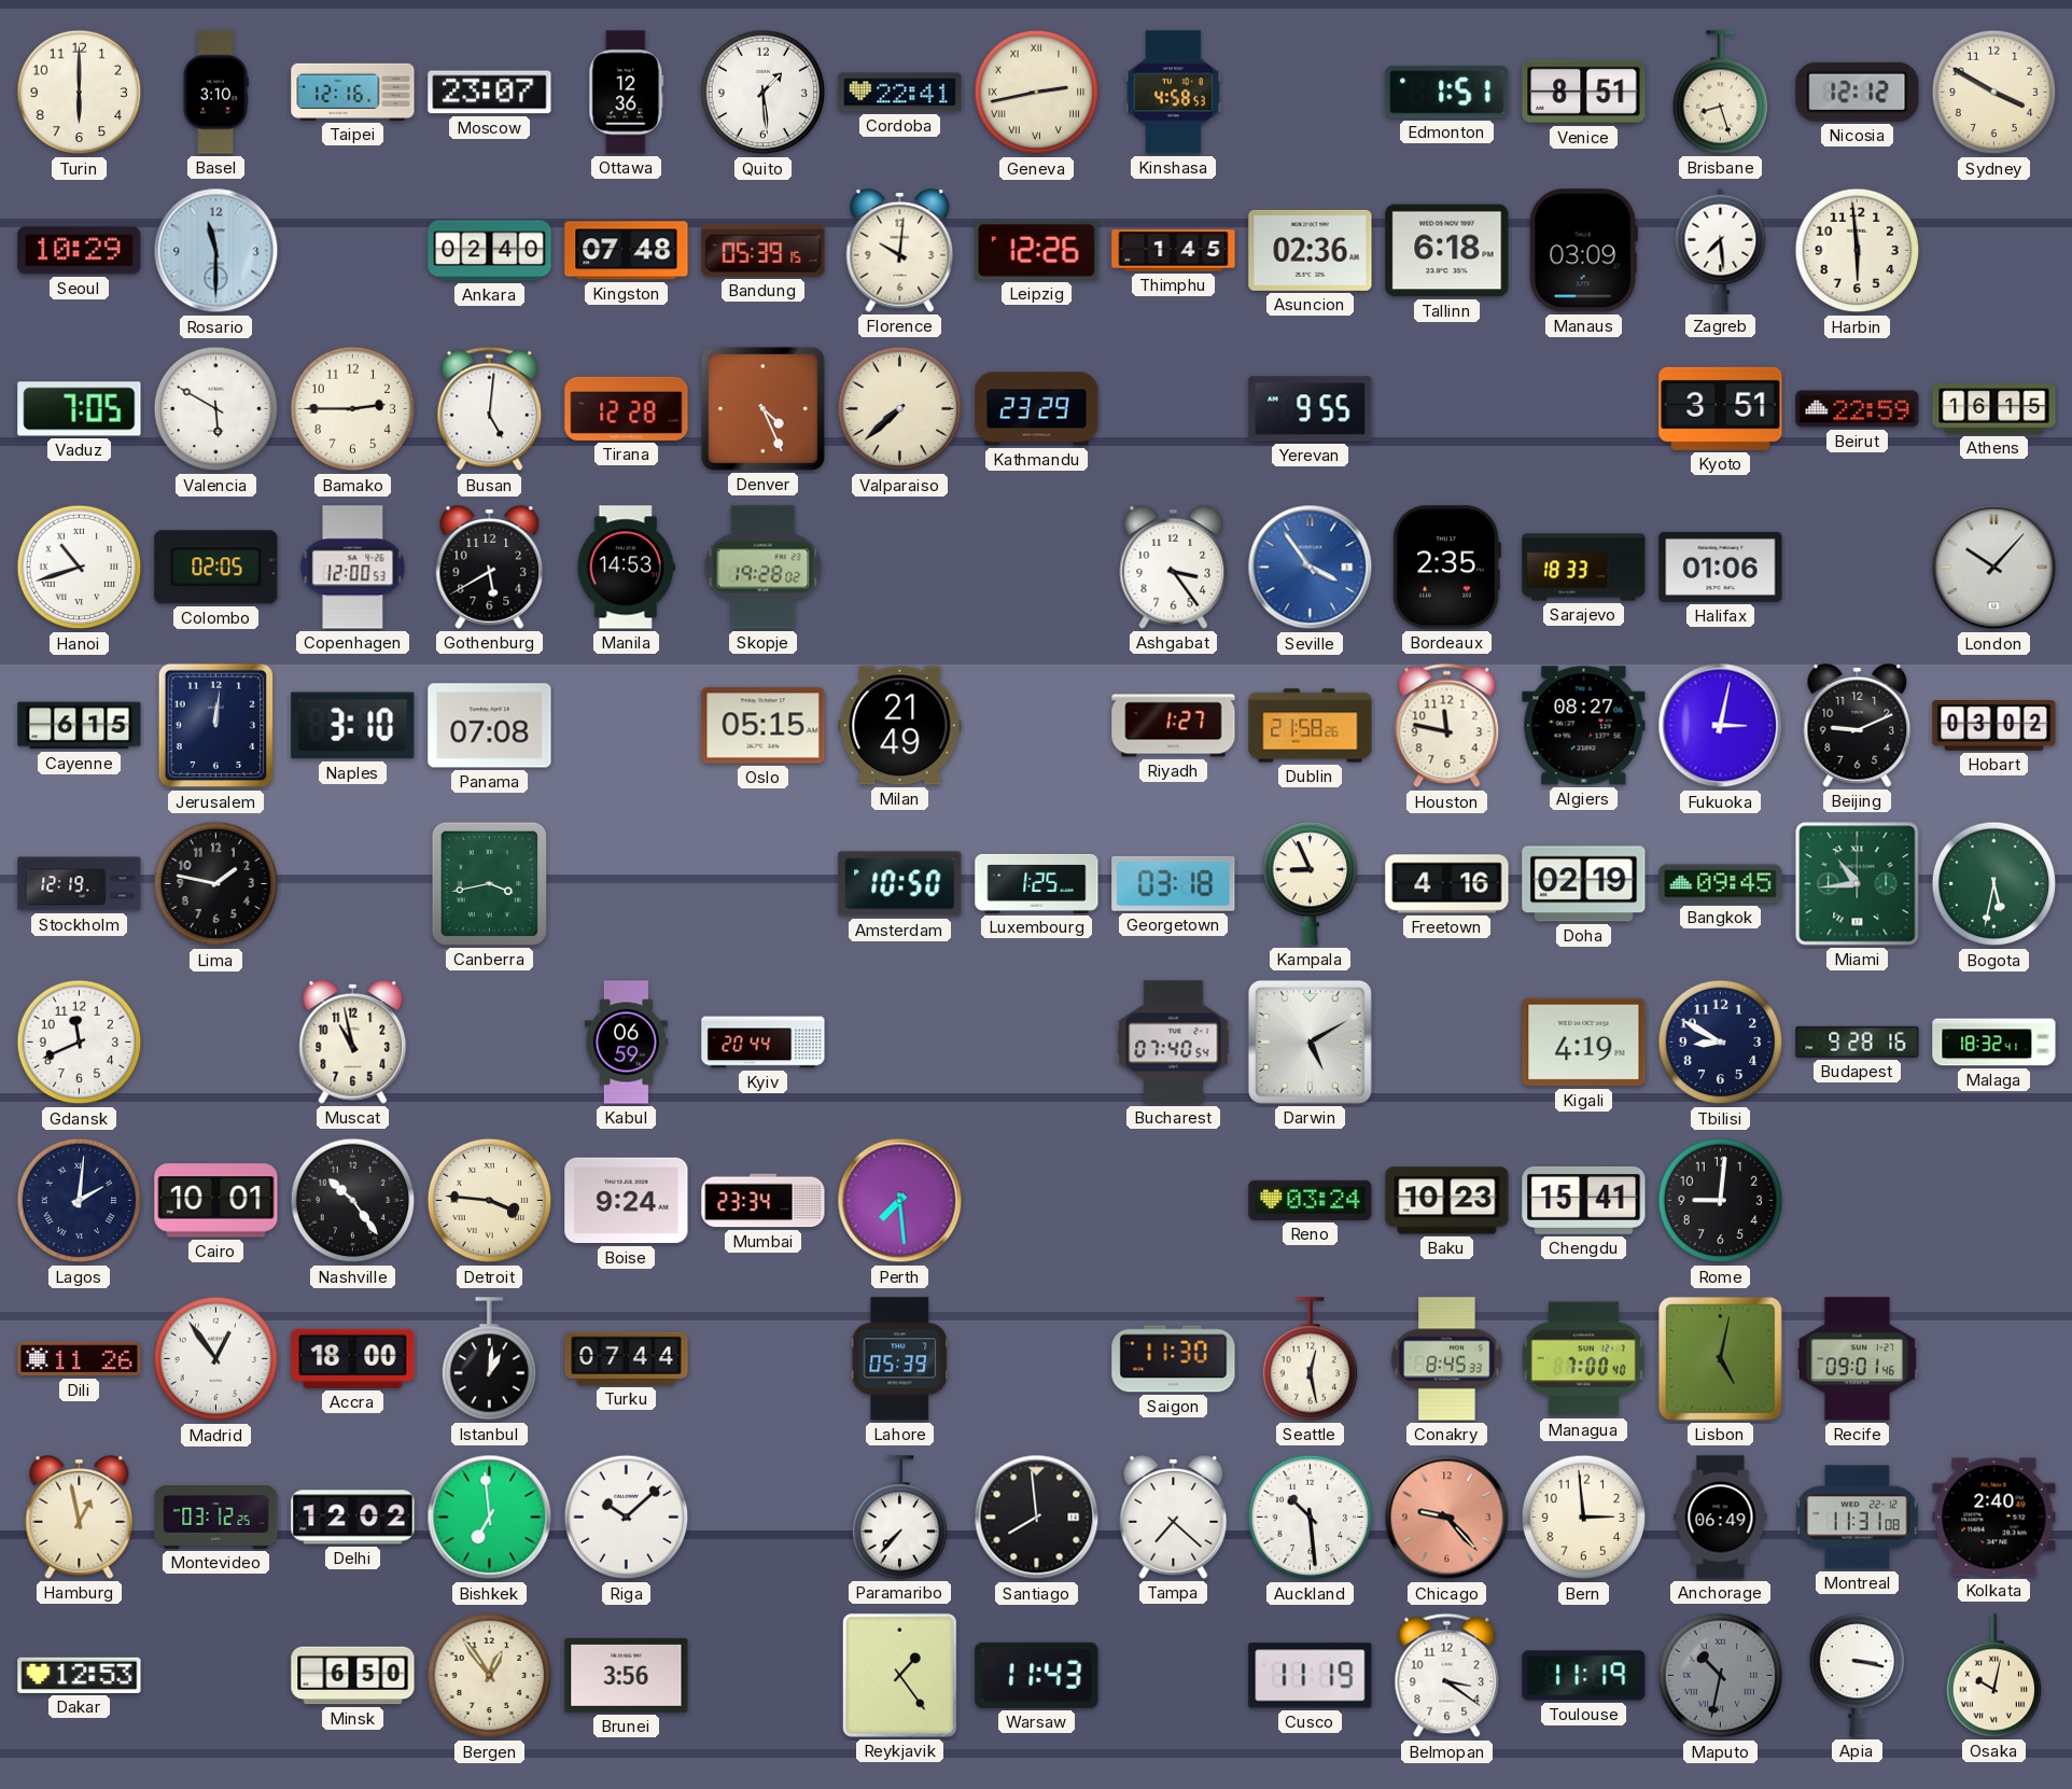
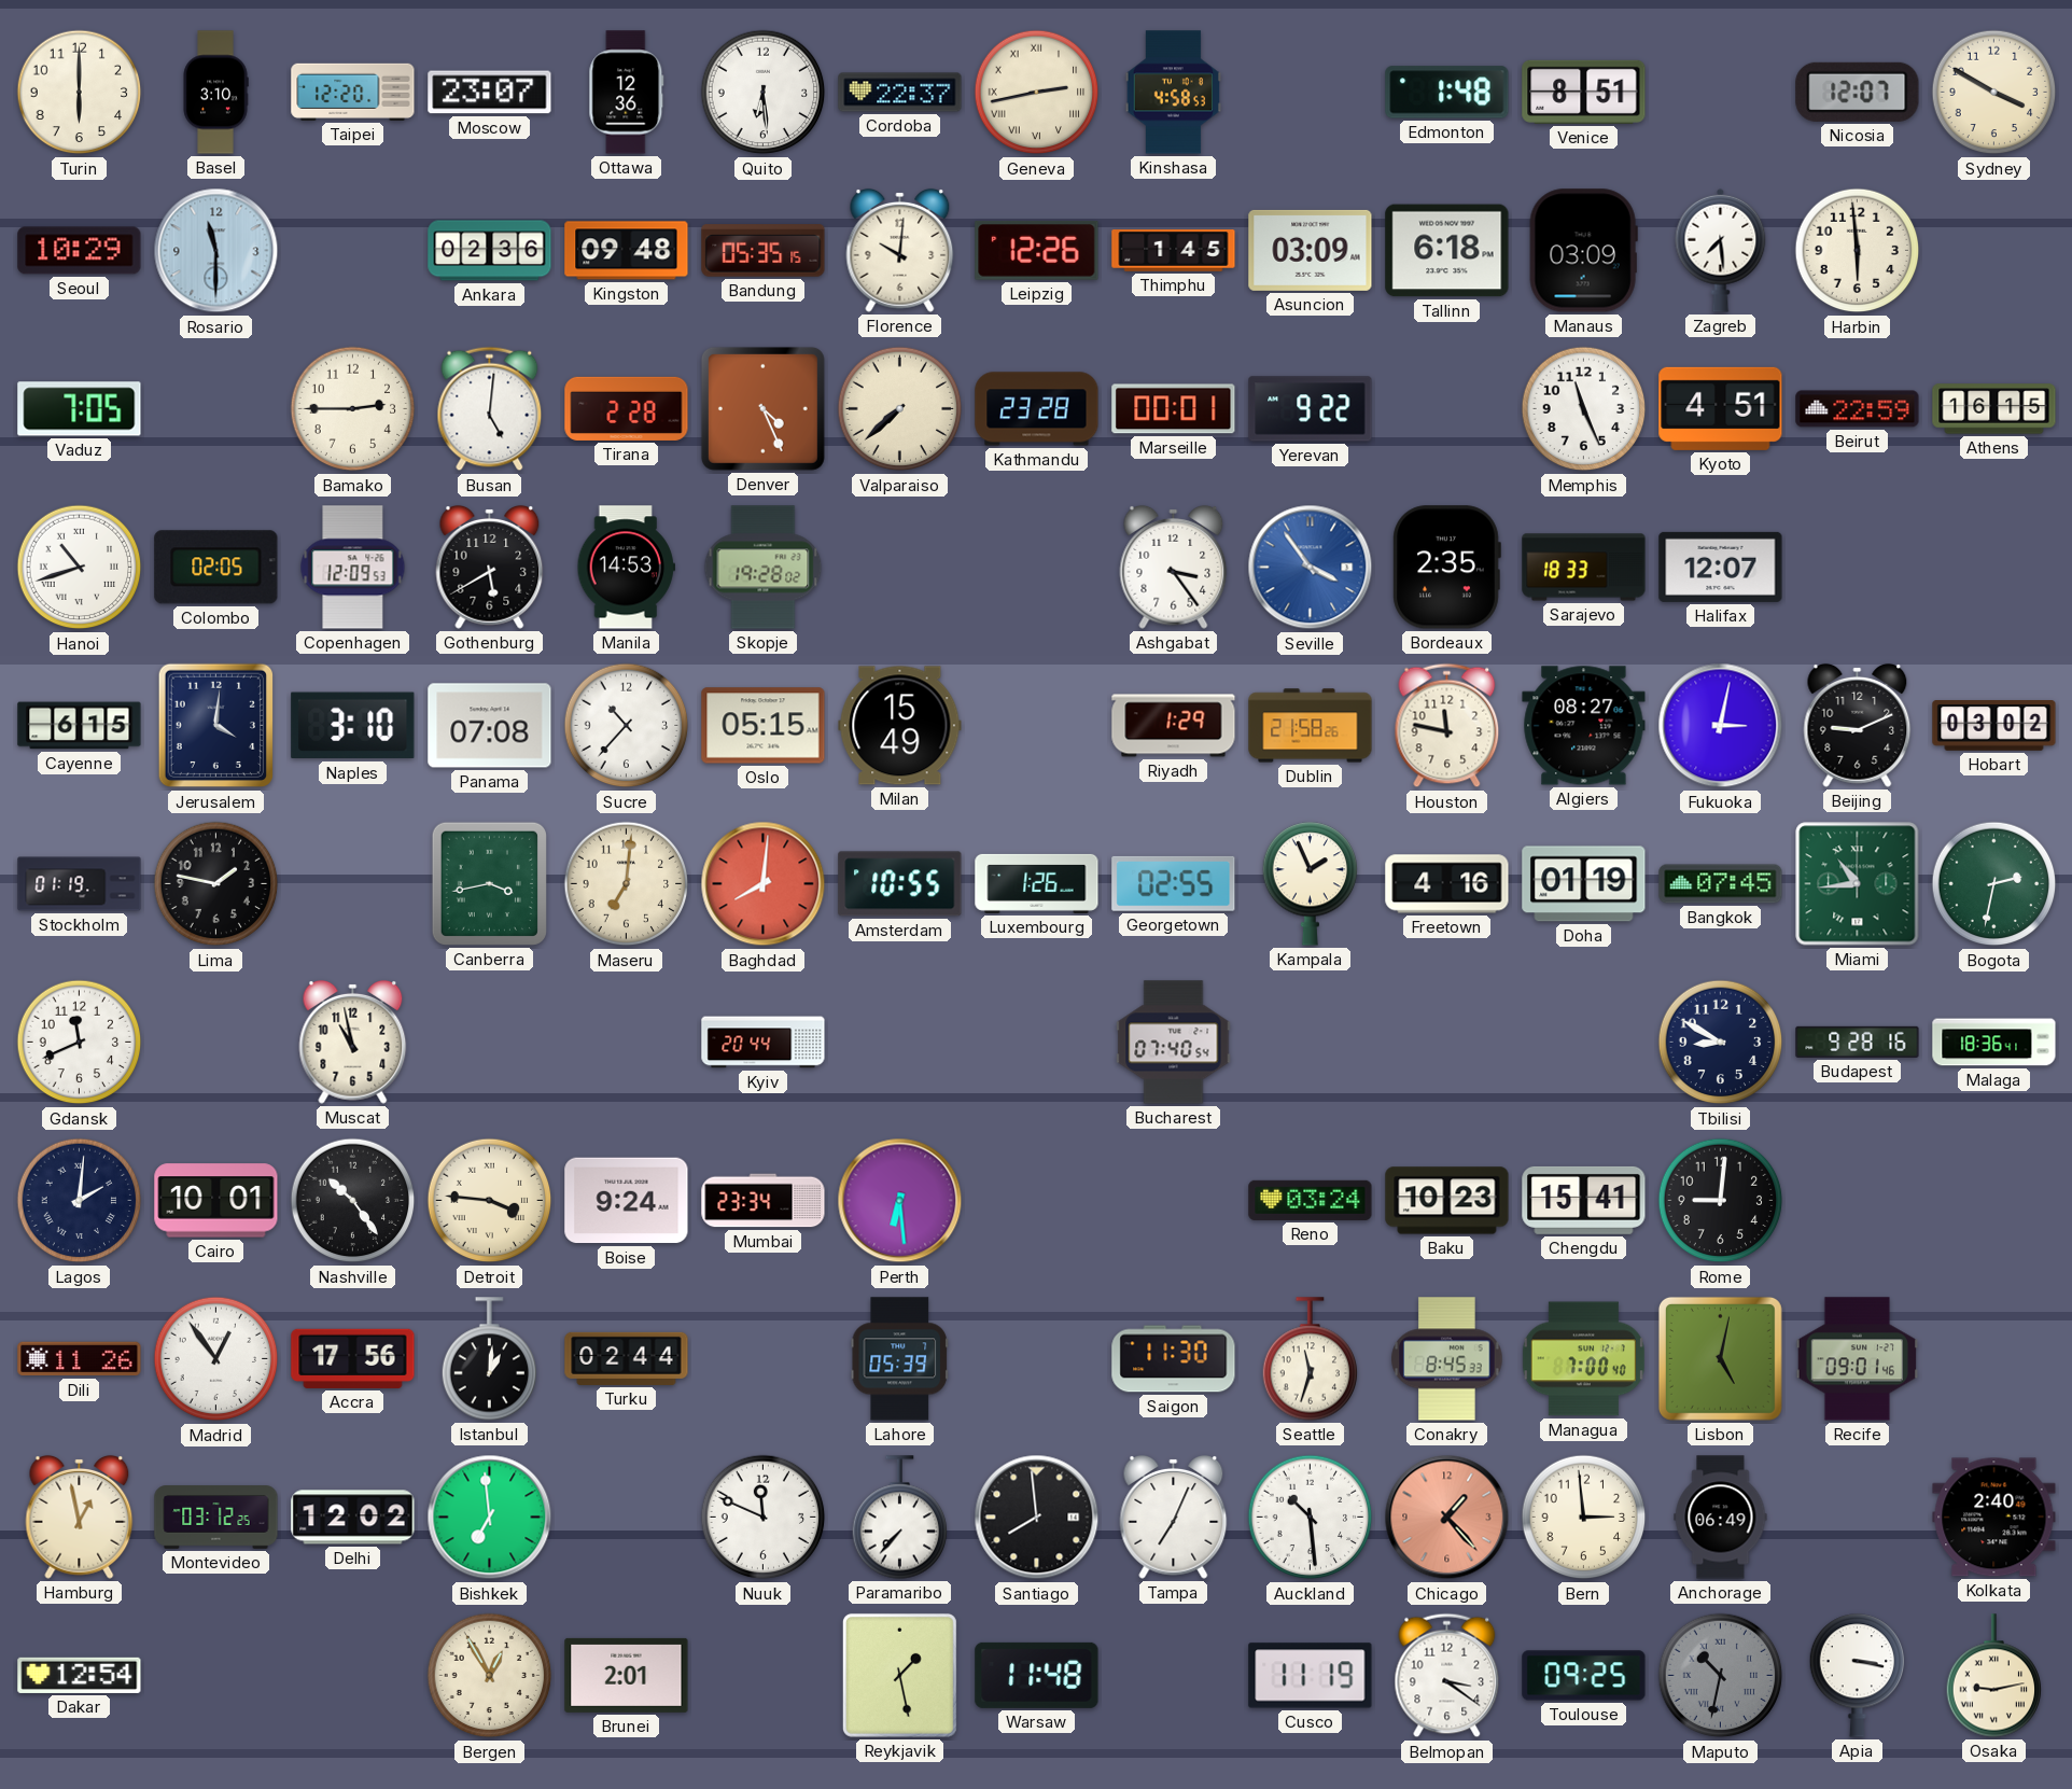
Taipei: 12:16 -> 12:20
Quito: 1:29 -> 6:29
Cordoba: 22:41 -> 22:37
Edmonton: 1:51 -> 1:48
Brisbane: 8:27 -> none
Nicosia: 12:12 -> 12:07
Ankara: 02:40 -> 02:36
Kingston: 07:48 -> 09:48
Bandung: 05:39 -> 05:35
Asuncion: 02:36 -> 03:09
Valencia: 5:50 -> none
Tirana: 12:28 -> 2:28
Kathmandu: 23:29 -> 23:28
Marseille: none -> 00:01
Yerevan: 9:55 -> 9:22
Memphis: none -> 11:26
Kyoto: 3:51 -> 4:51
Copenhagen: 12:00 -> 12:09
Halifax: 01:06 -> 12:07
London: 10:07 -> none
Jerusalem: 12:01 -> 4:01
Sucre: none -> 10:37
Milan: 21:49 -> 15:49
Riyadh: 1:27 -> 1:29
Stockholm: 12:19 -> 01:19
Maseru: none -> 7:01
Baghdad: none -> 8:01
Amsterdam: 10:50 -> 10:55
Luxembourg: 1:25 -> 1:26
Georgetown: 03:18 -> 02:55
Kampala: 8:56 -> 1:56
Doha: 02:19 -> 01:19
Bangkok: 09:45 -> 07:45
Bogota: 5:32 -> 2:32
Kabul: 06:59 -> none
Darwin: 5:10 -> none
Kigali: 4:19 -> none
Malaga: 18:32 -> 18:36
Perth: 7:29 -> 6:29
Accra: 18:00 -> 17:56
Turku: 07:44 -> 02:44
Seattle: 12:28 -> 11:33
Riga: 10:08 -> none
Nuuk: none -> 11:49
Tampa: 7:22 -> 7:04
Chicago: 9:23 -> 1:23
Montreal: 11:31 -> none
Dakar: 12:53 -> 12:54
Minsk: 6:50 -> none
Bergen: 12:54 -> 12:55
Brunei: 3:56 -> 2:01
Reykjavik: 1:24 -> 1:28
Warsaw: 11:43 -> 11:48
Toulouse: 11:19 -> 09:25
Osaka: 10:02 -> 9:13
